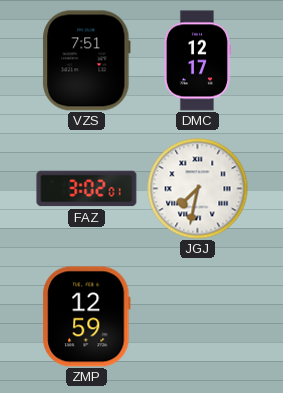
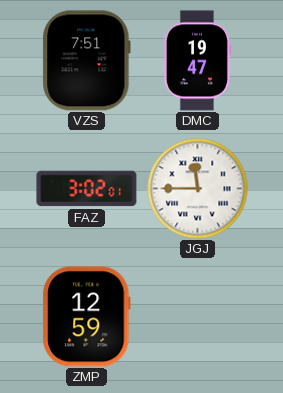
DMC: 12:17 -> 19:47
JGJ: 7:32 -> 11:45
